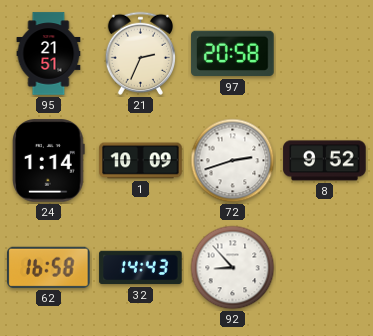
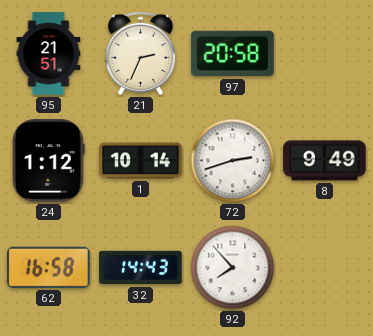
24: 1:14 -> 1:12
1: 10:09 -> 10:14
8: 9:52 -> 9:49
92: 8:53 -> 7:53
